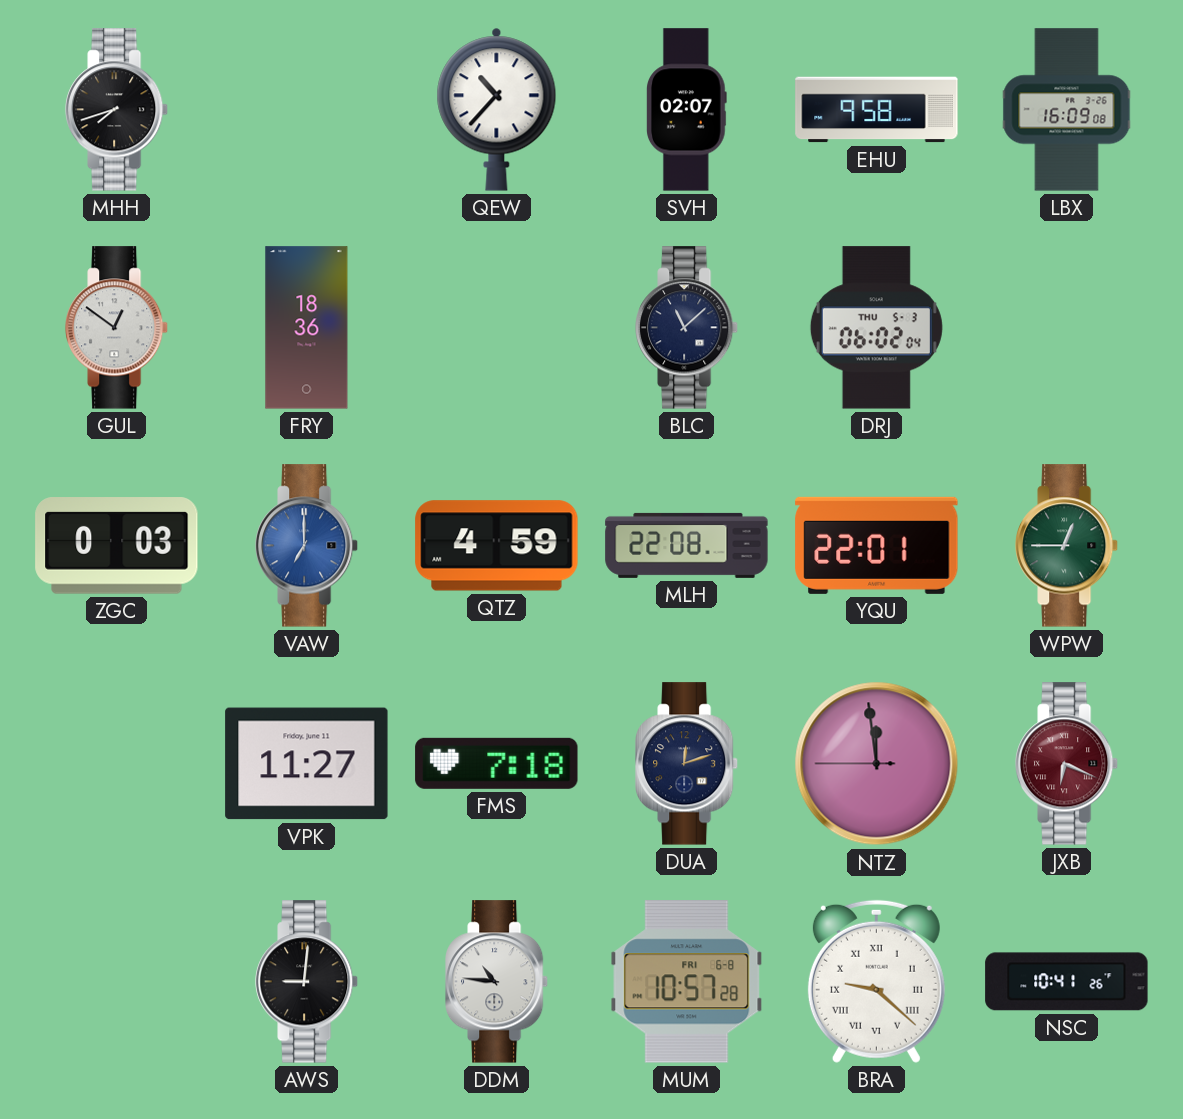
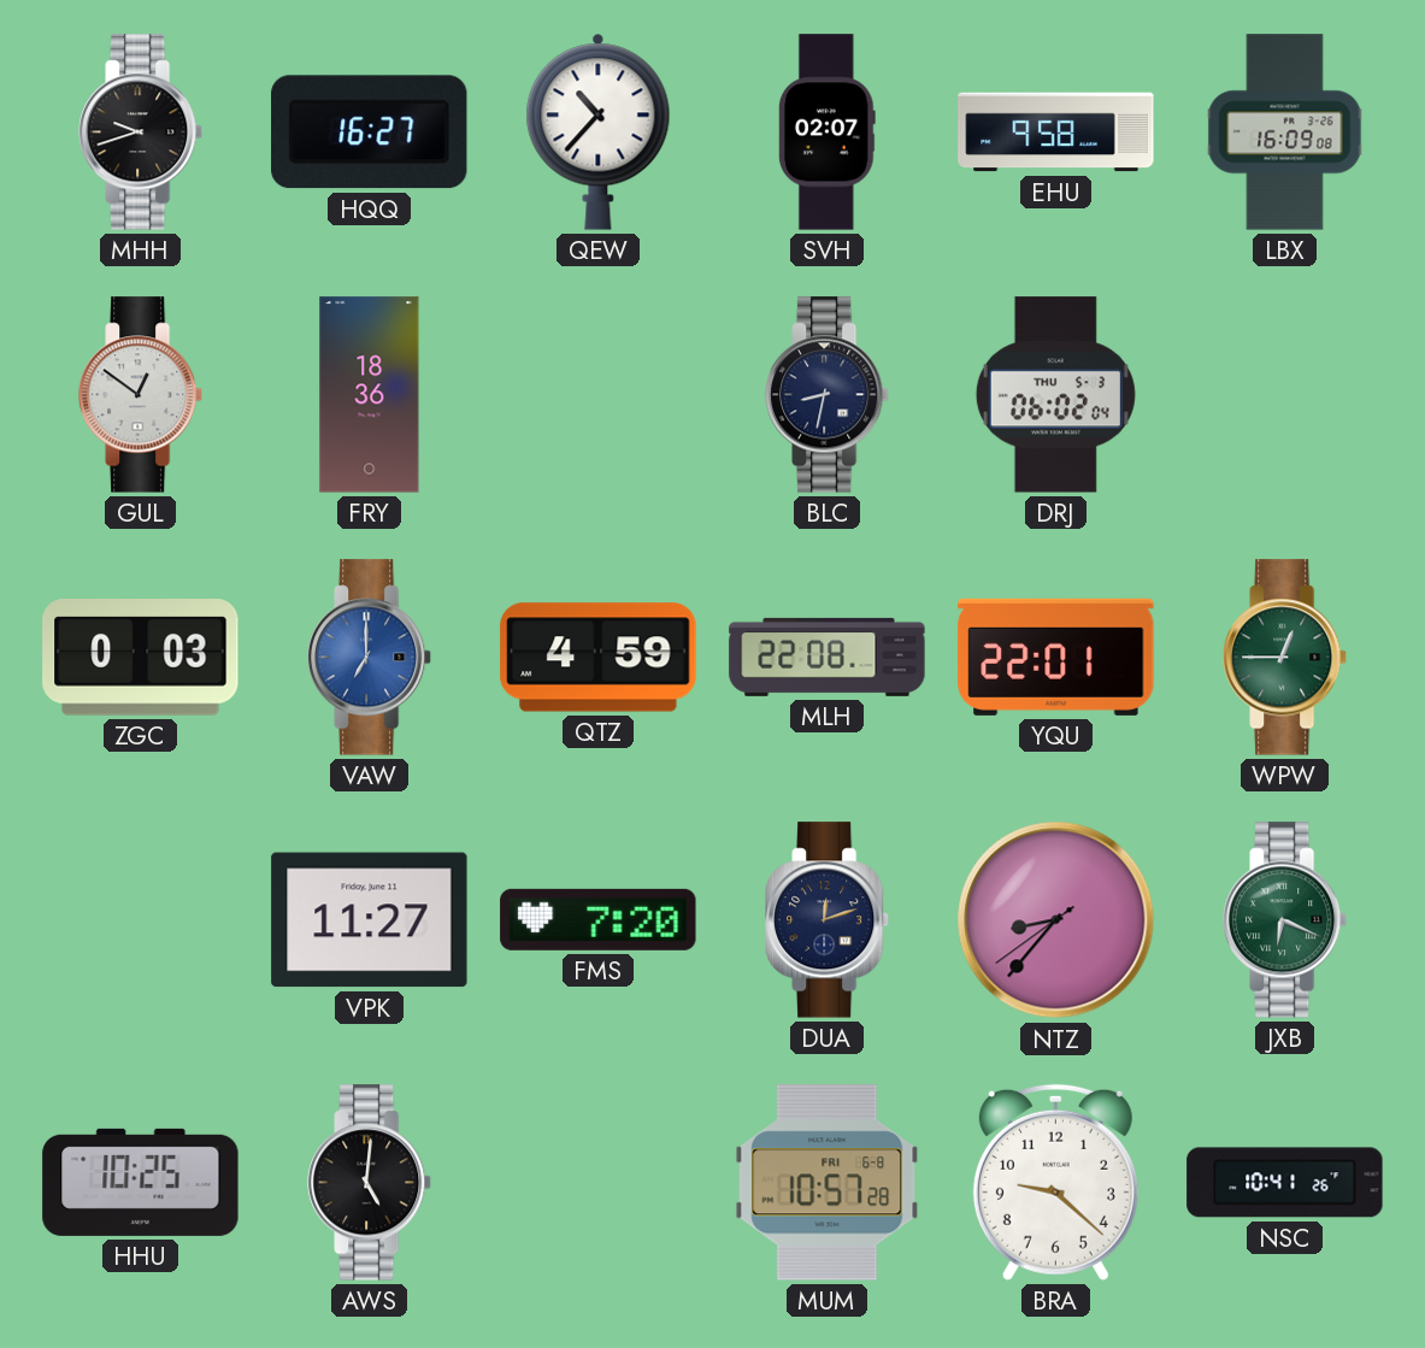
MHH: 7:42 -> 9:42
HQQ: none -> 16:27
BLC: 11:08 -> 8:32
FMS: 7:18 -> 7:20
NTZ: 11:58 -> 8:36
JXB dial: burgundy -> green
HHU: none -> 10:25
AWS: 9:01 -> 5:01
DDM: 10:46 -> none
BRA numerals: Roman -> Arabic
